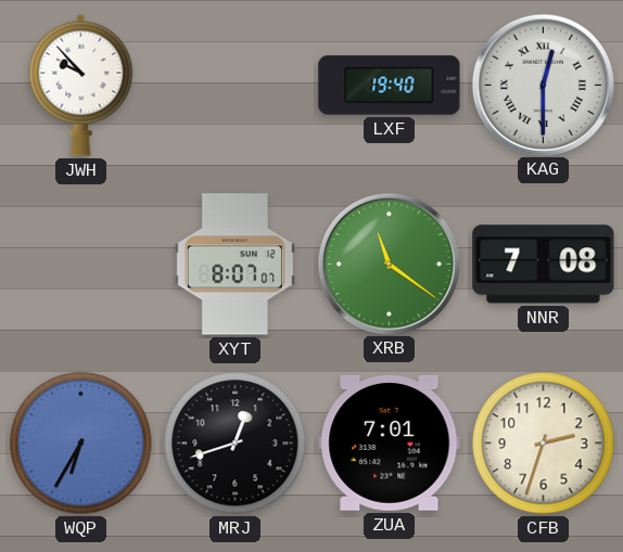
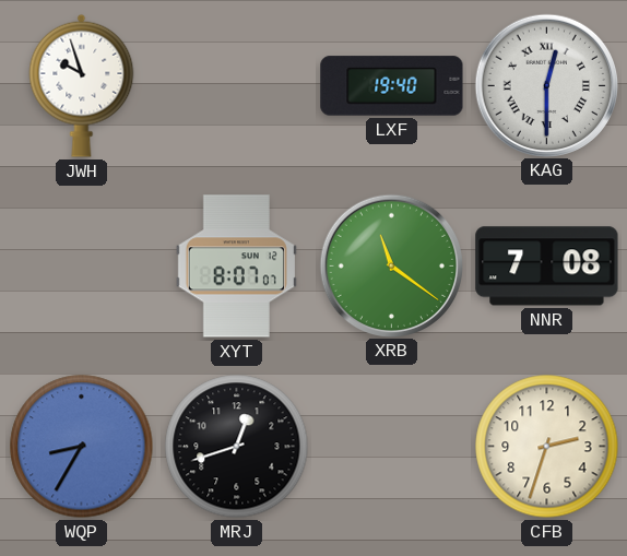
JWH: 9:53 -> 9:57
WQP: 6:35 -> 8:35
ZUA: 7:01 -> none
